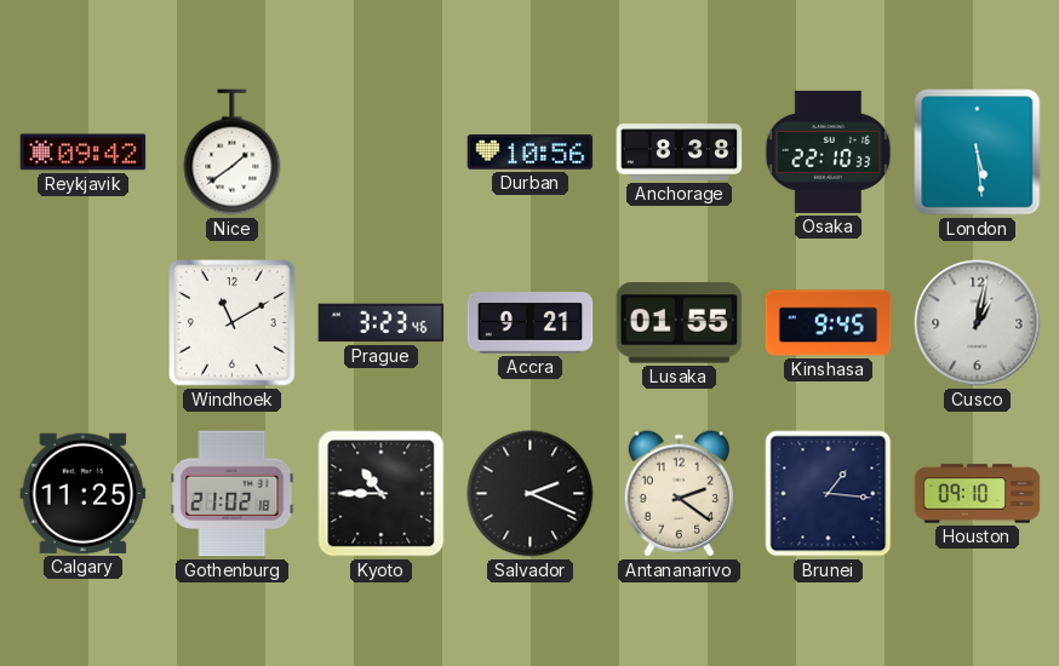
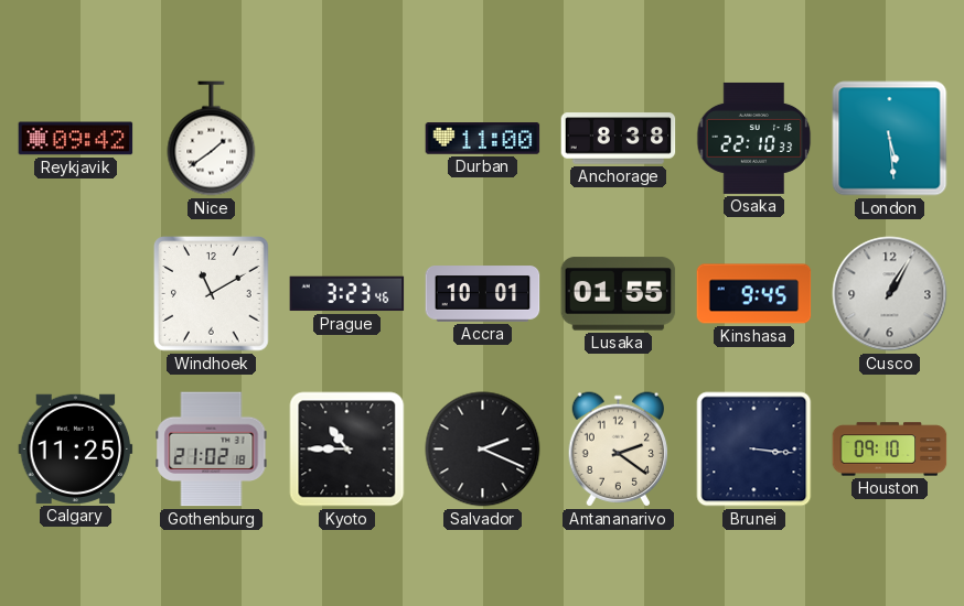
Durban: 10:56 -> 11:00
Accra: 9:21 -> 10:01
Cusco: 1:02 -> 1:05
Brunei: 1:16 -> 3:16
